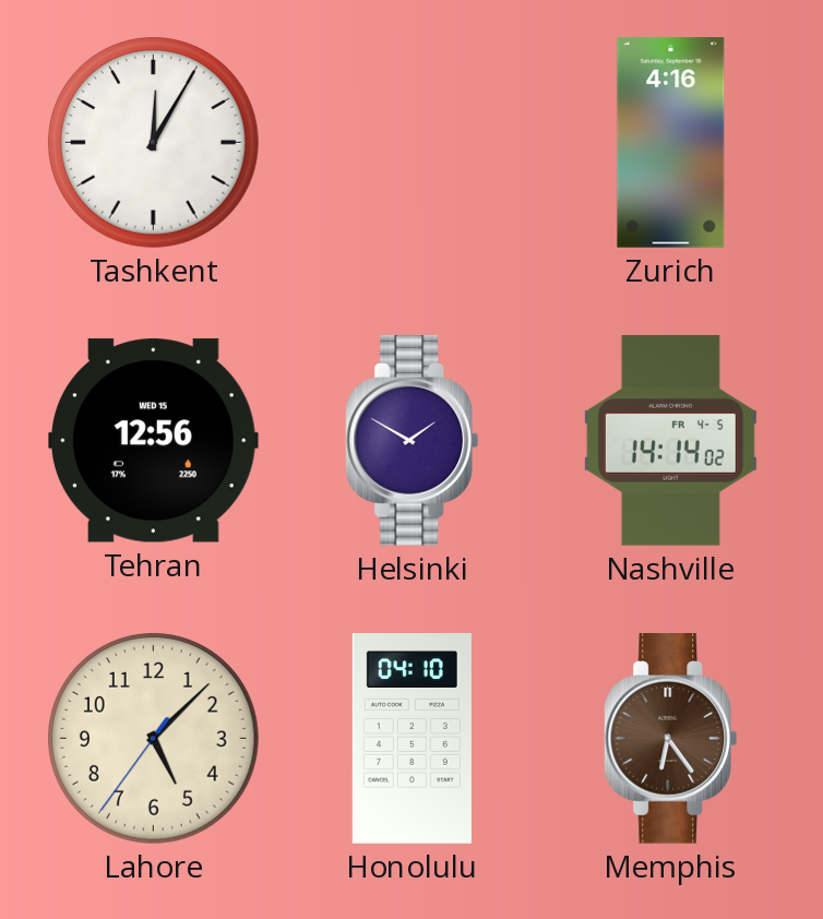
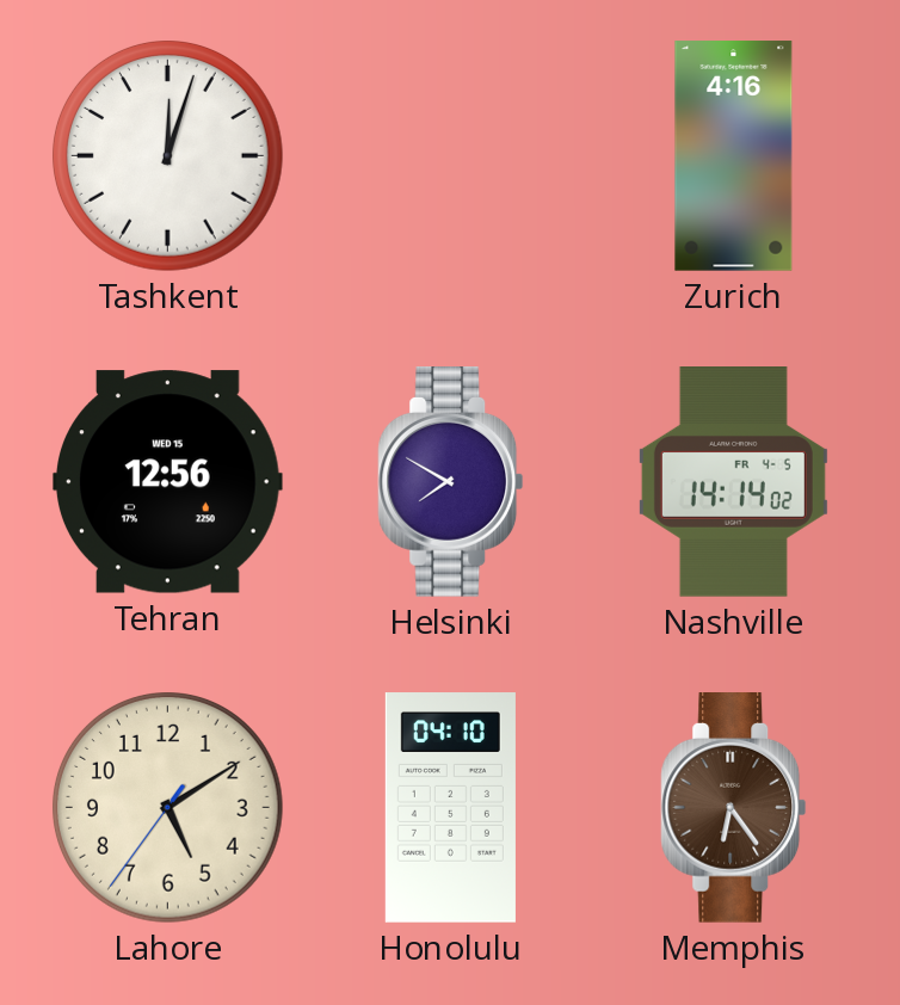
Tashkent: 12:05 -> 12:03
Helsinki: 1:50 -> 7:50
Lahore: 5:07 -> 5:09
